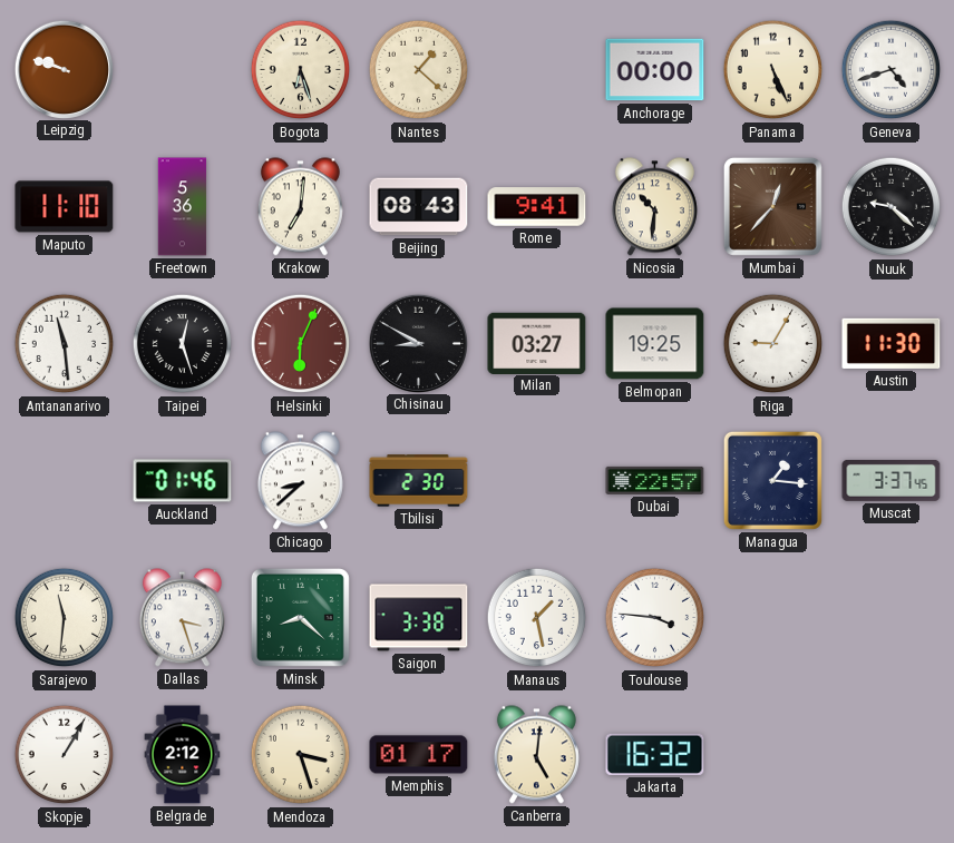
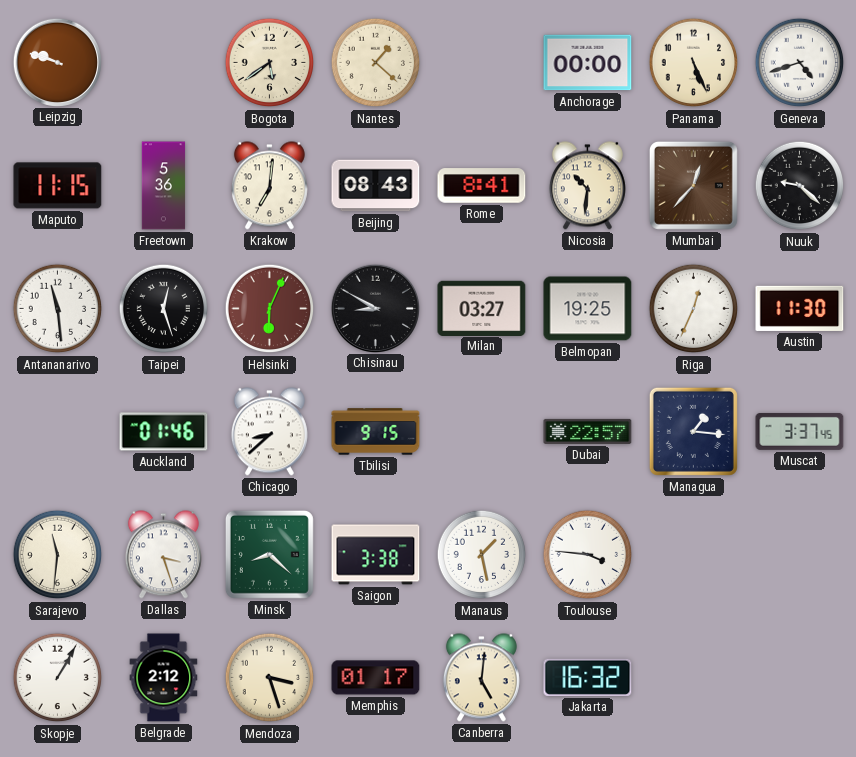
Bogota: 6:27 -> 5:39
Maputo: 11:10 -> 11:15
Rome: 9:41 -> 8:41
Riga: 9:05 -> 12:34
Tbilisi: 2:30 -> 9:15
